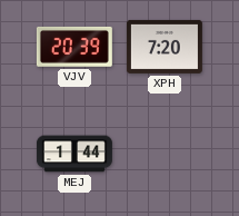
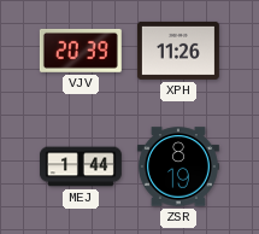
XPH: 7:20 -> 11:26
ZSR: none -> 8:19
